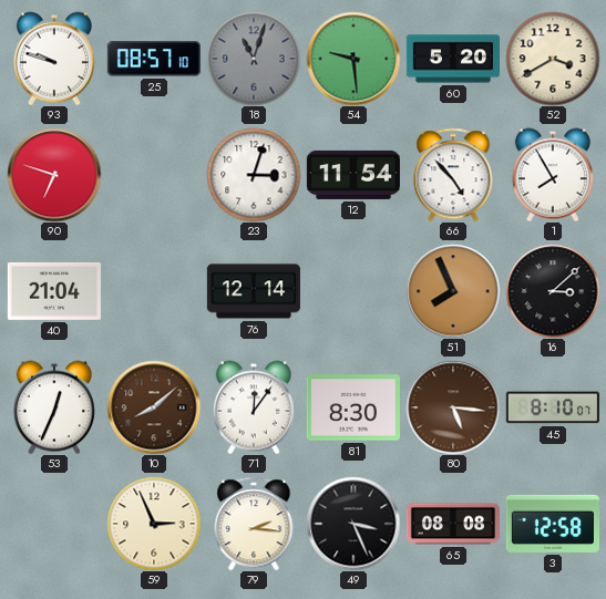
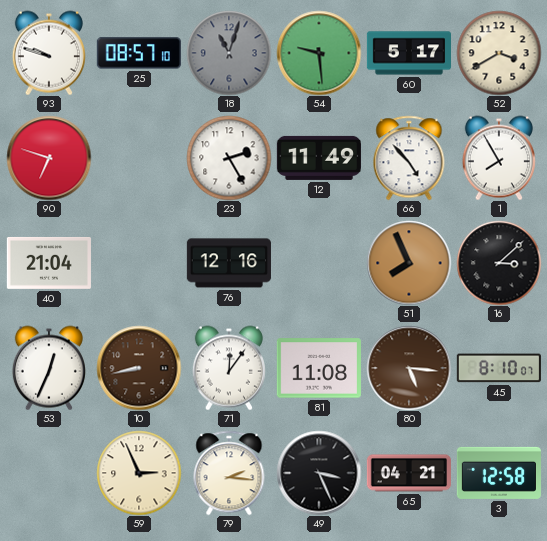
60: 5:20 -> 5:17
23: 3:03 -> 2:25
12: 11:54 -> 11:49
76: 12:14 -> 12:16
10: 8:08 -> 8:43
81: 8:30 -> 11:08
65: 08:08 -> 04:21
